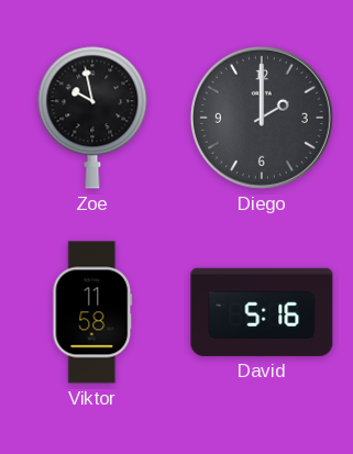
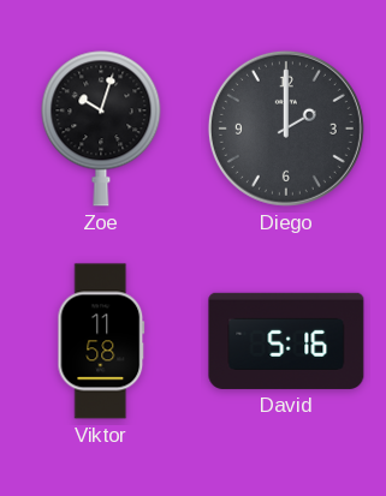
Zoe: 9:58 -> 10:03
